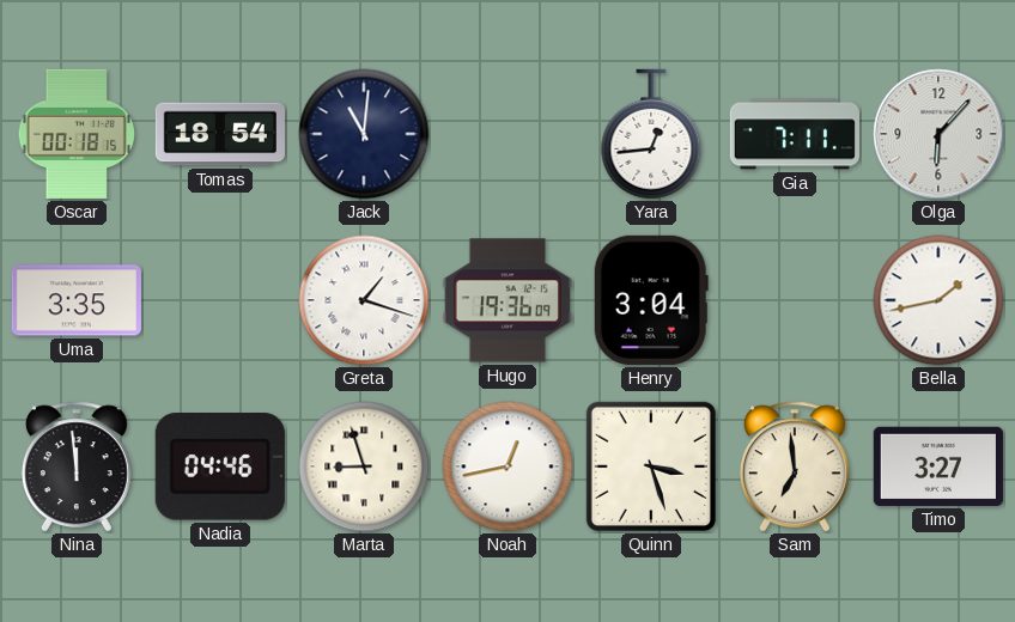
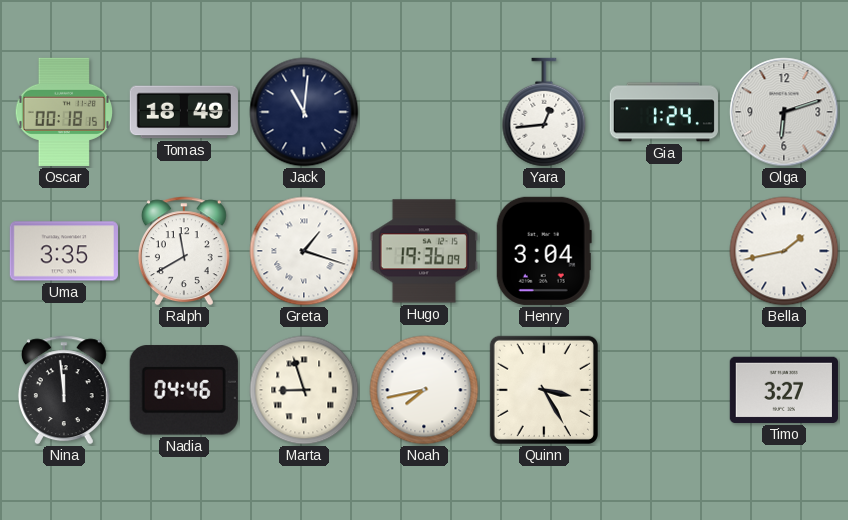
Tomas: 18:54 -> 18:49
Gia: 7:11 -> 1:24
Olga: 6:07 -> 6:12
Ralph: none -> 11:40
Noah: 12:43 -> 7:43
Quinn: 3:27 -> 3:25
Sam: 6:59 -> none
